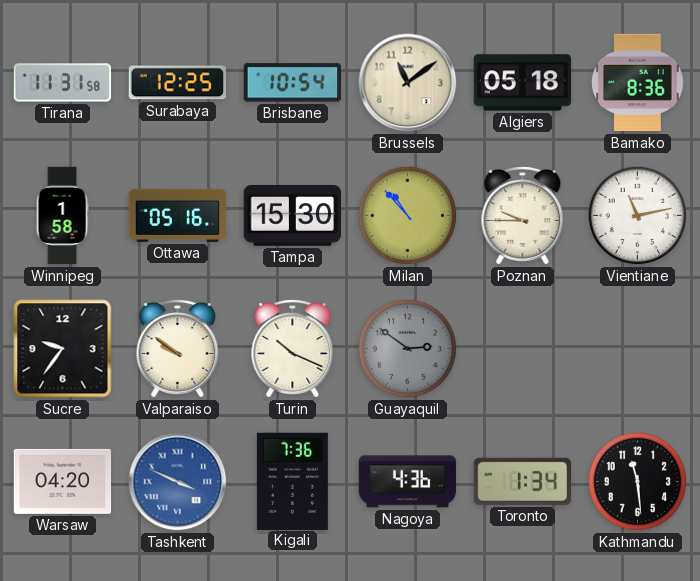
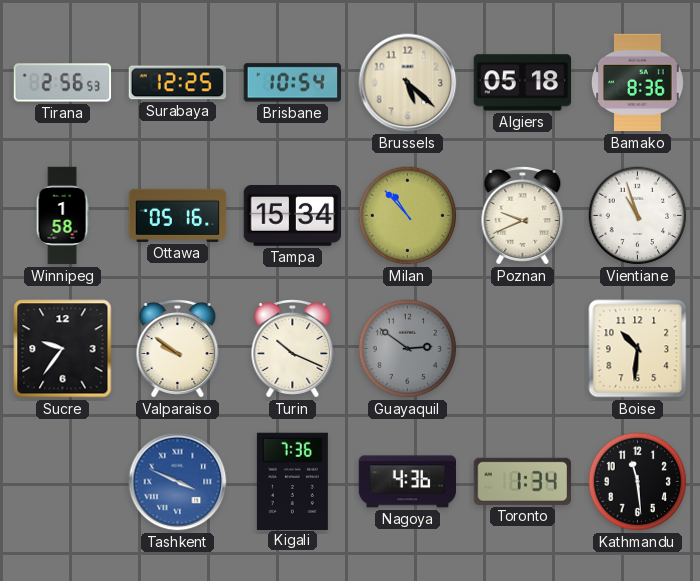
Tirana: 11:31 -> 2:56
Brussels: 11:09 -> 5:22
Tampa: 15:30 -> 15:34
Poznan: 9:45 -> 9:41
Vientiane: 11:13 -> 10:57
Boise: none -> 10:31
Warsaw: 04:20 -> none
